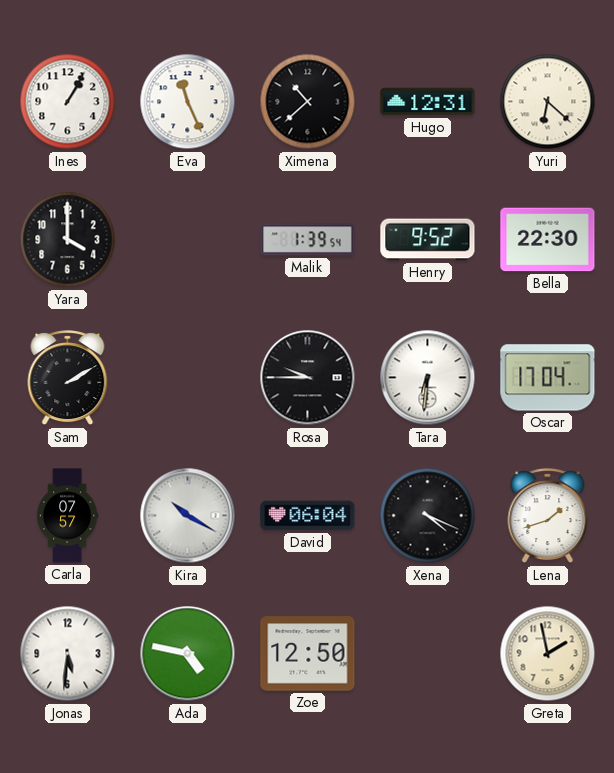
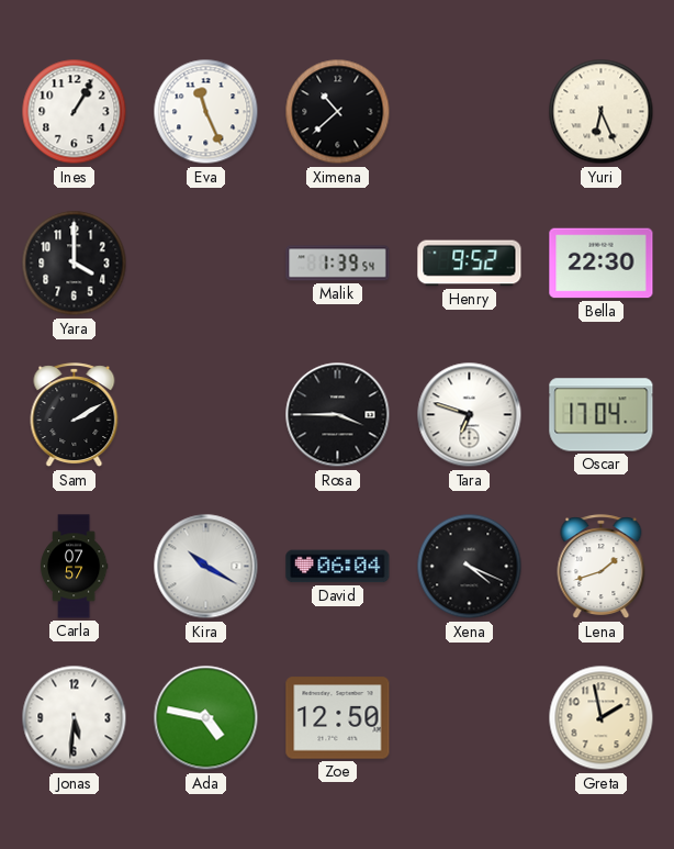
Hugo: 12:31 -> none
Yuri: 6:22 -> 6:26
Rosa: 9:45 -> 3:45
Tara: 6:31 -> 6:48
